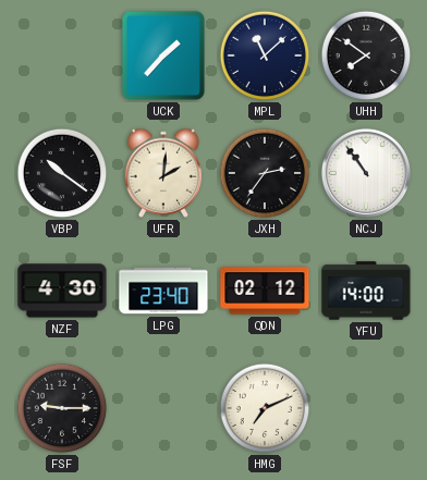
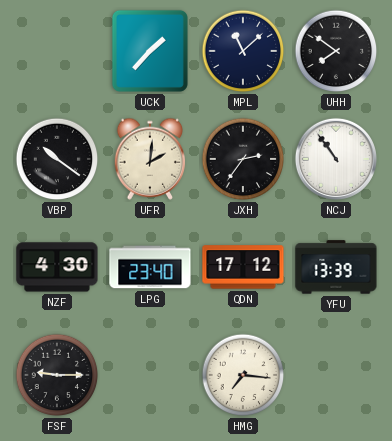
QDN: 02:12 -> 17:12
YFU: 14:00 -> 13:39
HMG: 7:11 -> 7:16
